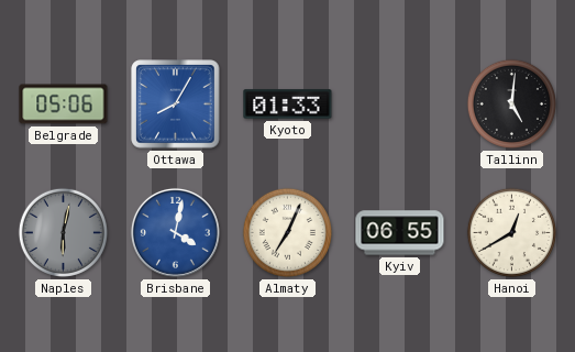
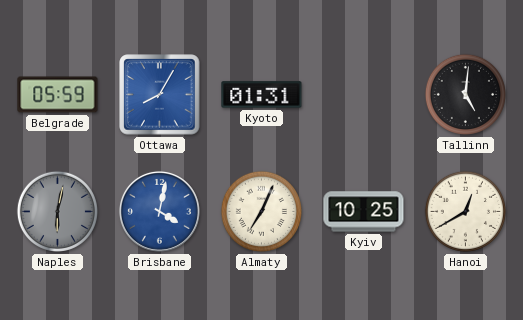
Belgrade: 05:06 -> 05:59
Kyoto: 01:33 -> 01:31
Kyiv: 06:55 -> 10:25
